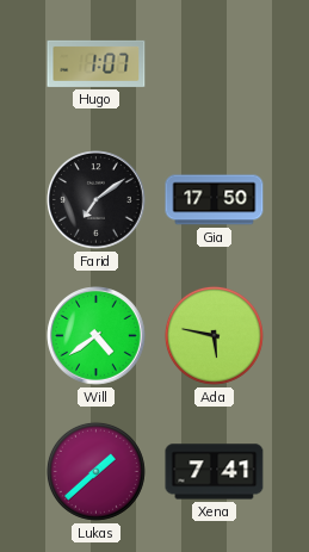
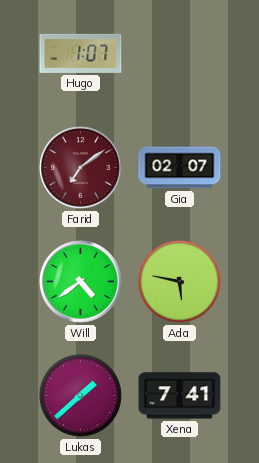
Farid dial: black -> burgundy
Gia: 17:50 -> 02:07
